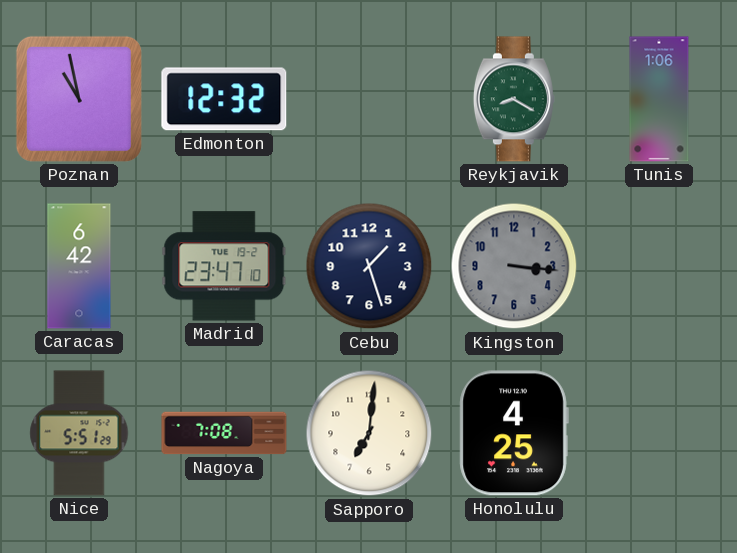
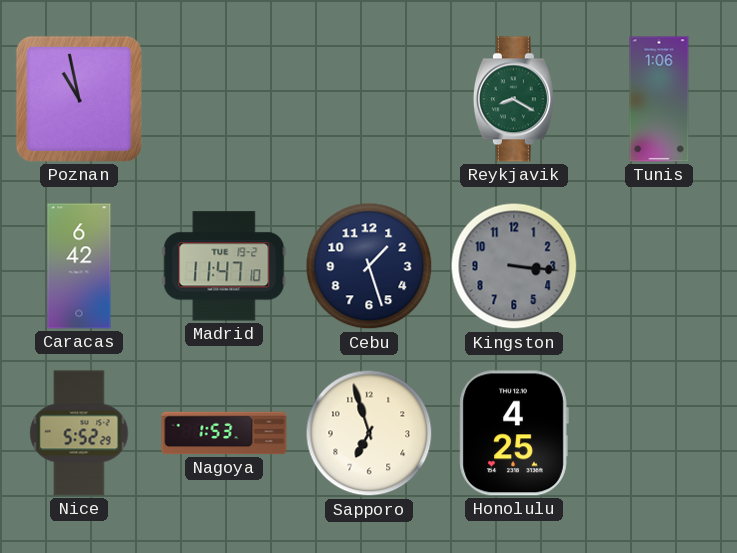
Edmonton: 12:32 -> none
Madrid: 23:47 -> 11:47
Nice: 5:51 -> 5:52
Nagoya: 7:08 -> 1:53
Sapporo: 7:01 -> 6:57
